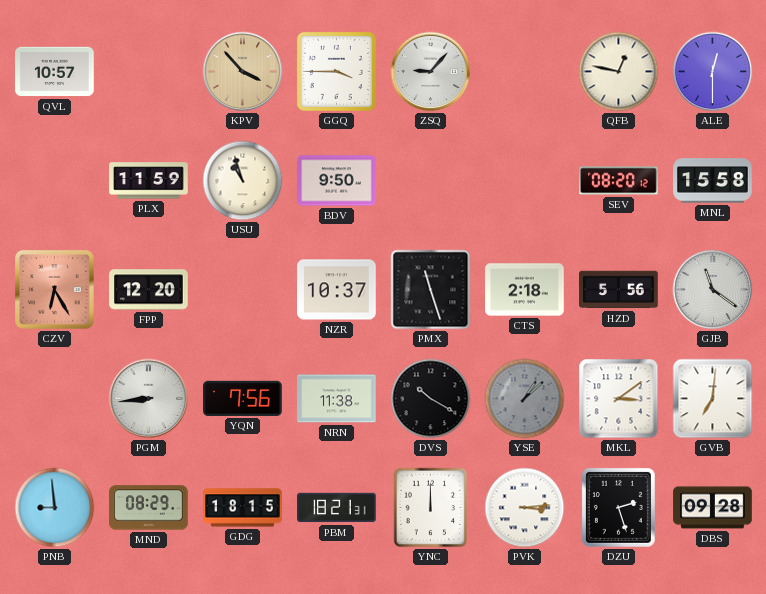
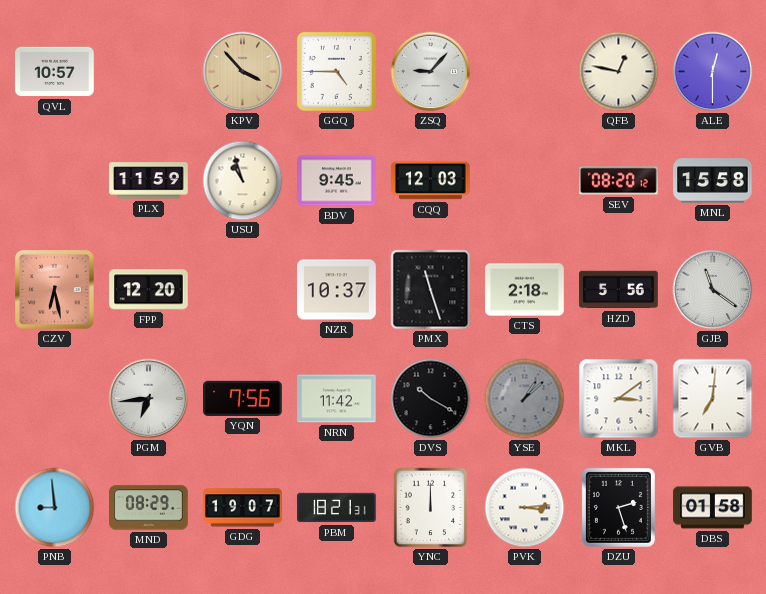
GGQ: 3:45 -> 4:45
BDV: 9:50 -> 9:45
CQQ: none -> 12:03
CZV: 6:25 -> 6:28
PGM: 8:44 -> 6:44
NRN: 11:38 -> 11:42
GDG: 18:15 -> 19:07
DBS: 09:28 -> 01:58
